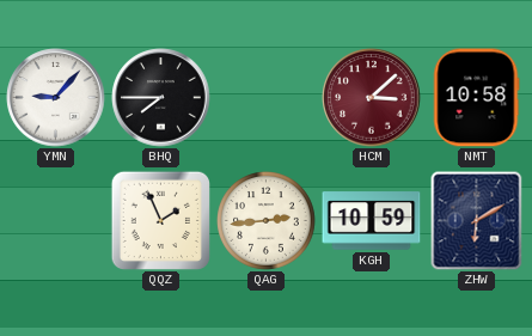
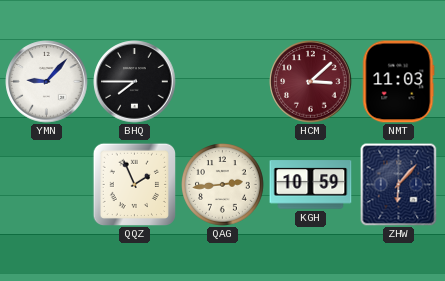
NMT: 10:58 -> 11:03
ZHW: 6:10 -> 6:07
